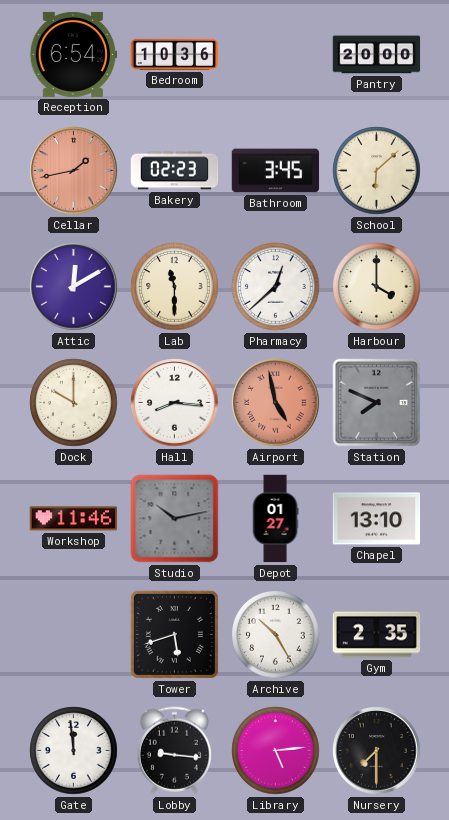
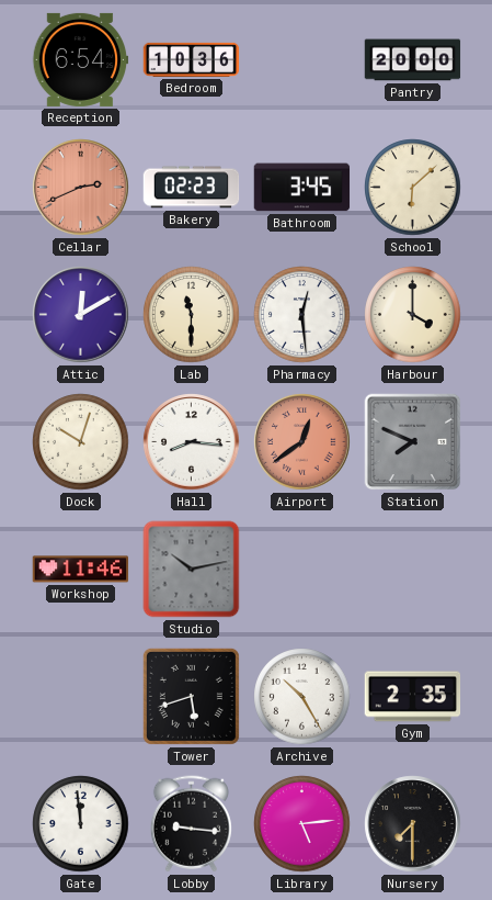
Cellar: 1:43 -> 2:41
Pharmacy: 12:38 -> 12:29
Dock: 10:00 -> 10:03
Airport: 4:58 -> 12:39
Depot: 01:27 -> none
Chapel: 13:10 -> none
